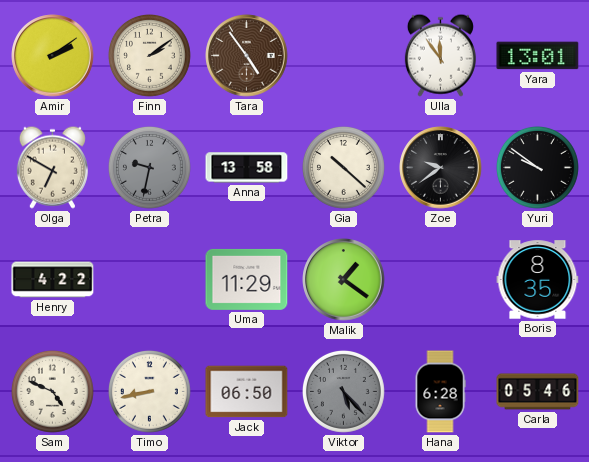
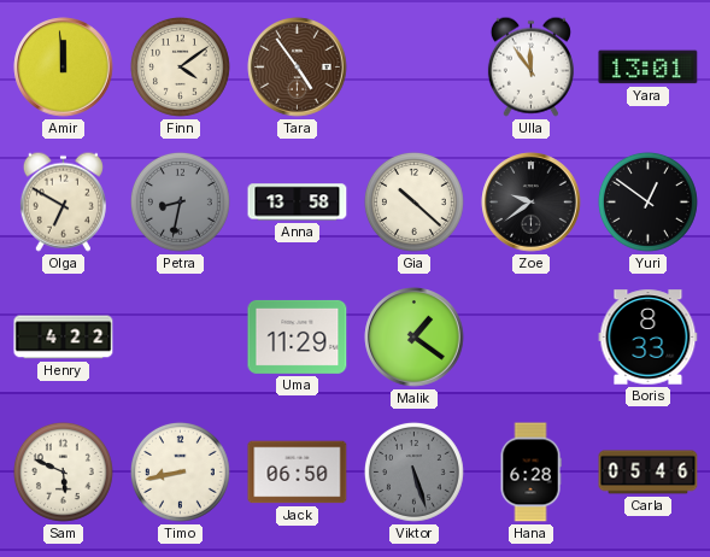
Amir: 2:09 -> 11:59
Finn: 2:09 -> 4:09
Petra: 9:32 -> 8:32
Yuri: 9:51 -> 12:51
Boris: 8:35 -> 8:33
Sam: 4:49 -> 5:49
Viktor: 5:23 -> 5:27
